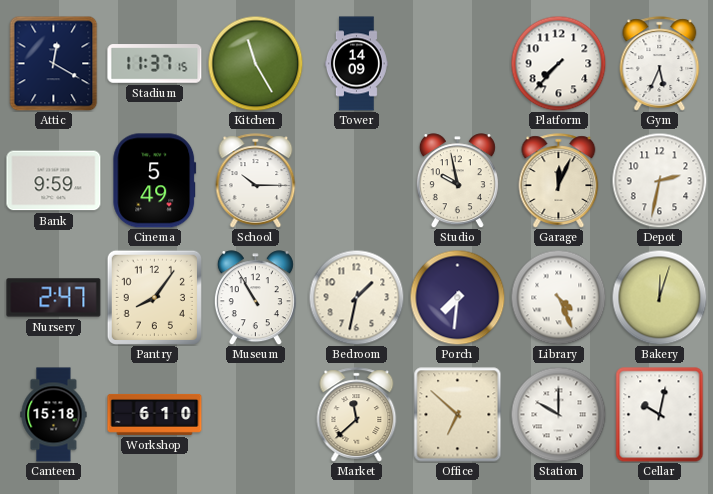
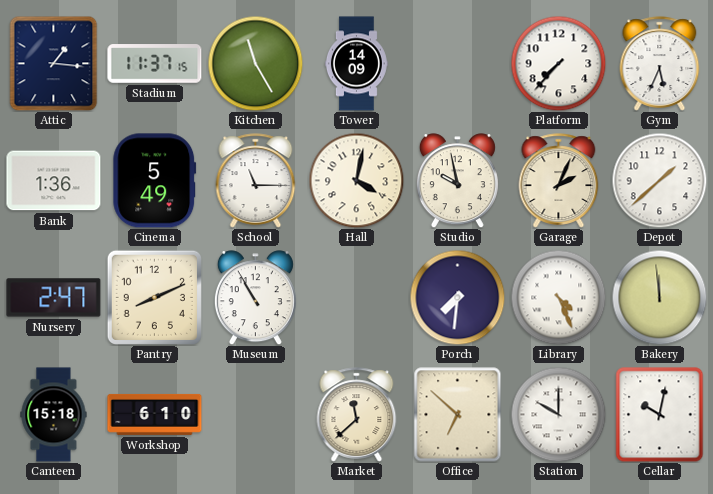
Attic: 12:20 -> 1:16
Bank: 9:59 -> 1:36
School: 10:15 -> 11:15
Hall: none -> 4:02
Garage: 12:04 -> 2:04
Depot: 2:32 -> 1:38
Pantry: 8:06 -> 8:11
Bedroom: 1:32 -> none
Bakery: 12:03 -> 11:59
